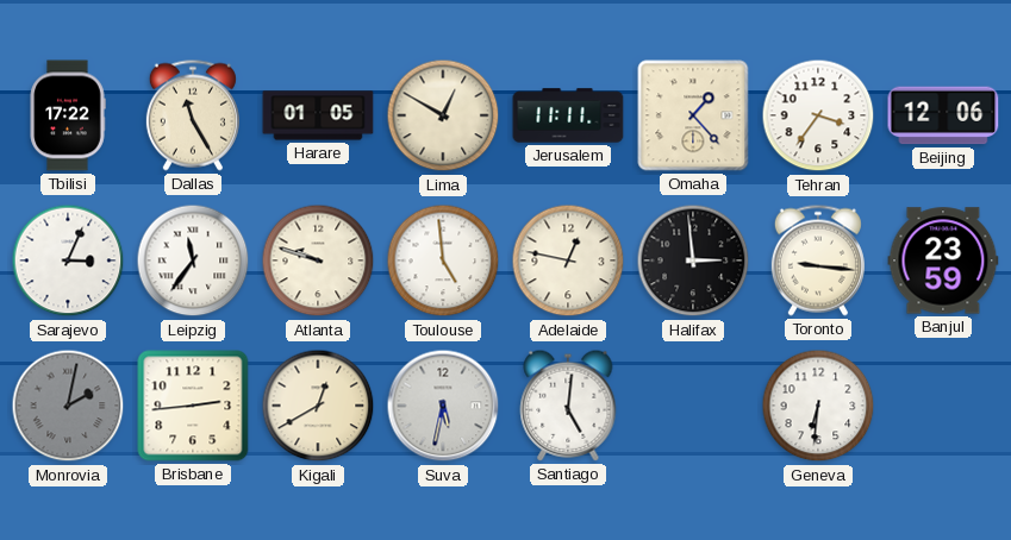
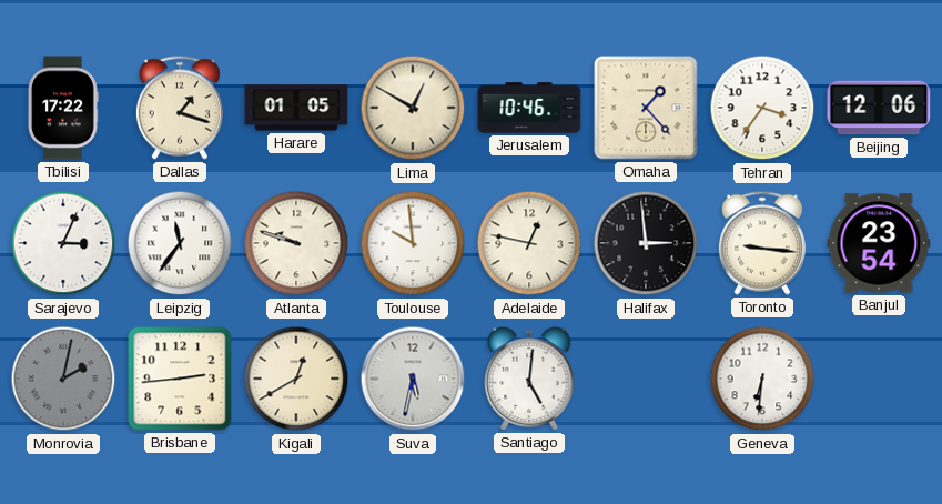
Dallas: 11:25 -> 1:18
Jerusalem: 11:11 -> 10:46
Toulouse: 4:59 -> 9:59
Banjul: 23:59 -> 23:54
